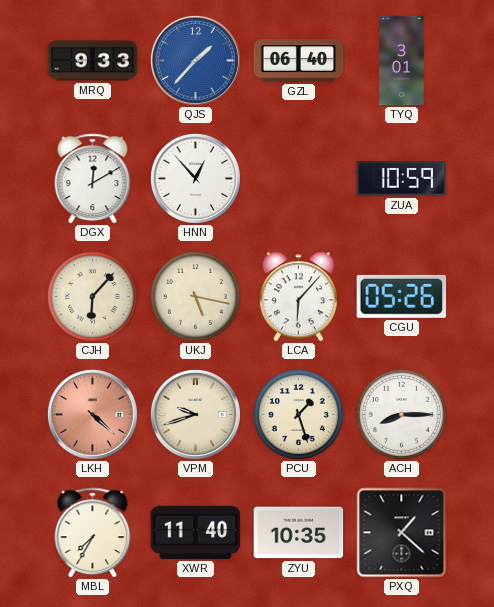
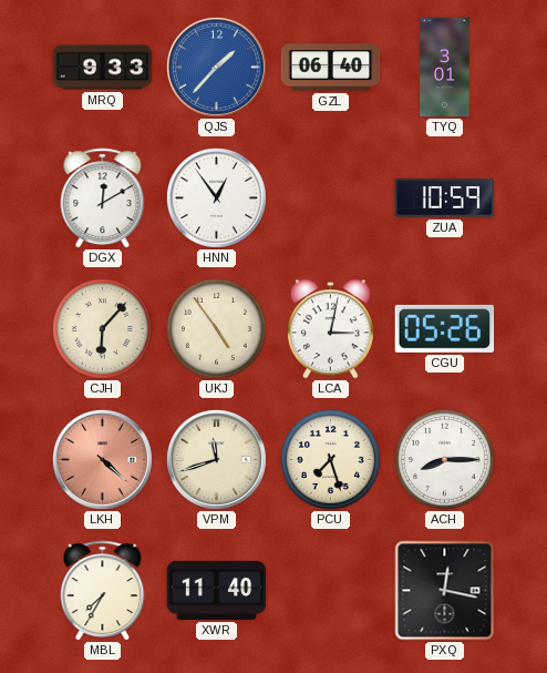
HNN: 12:53 -> 12:54
UKJ: 5:17 -> 4:54
LCA: 6:07 -> 3:02
VPM: 9:42 -> 11:42
PCU: 1:27 -> 7:27
ZYU: 10:35 -> none
PXQ: 1:22 -> 12:17
